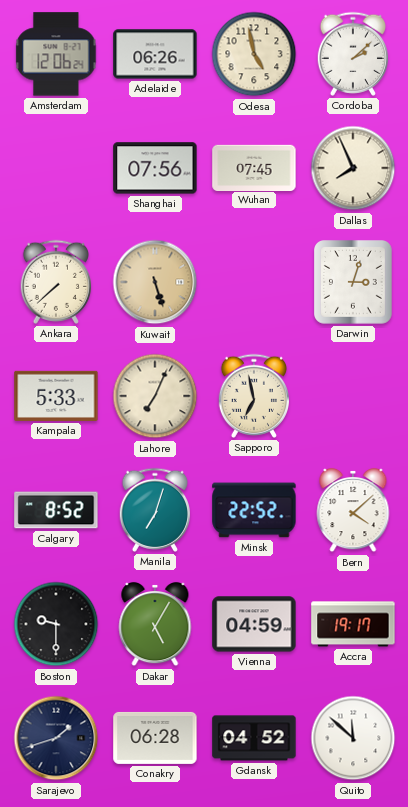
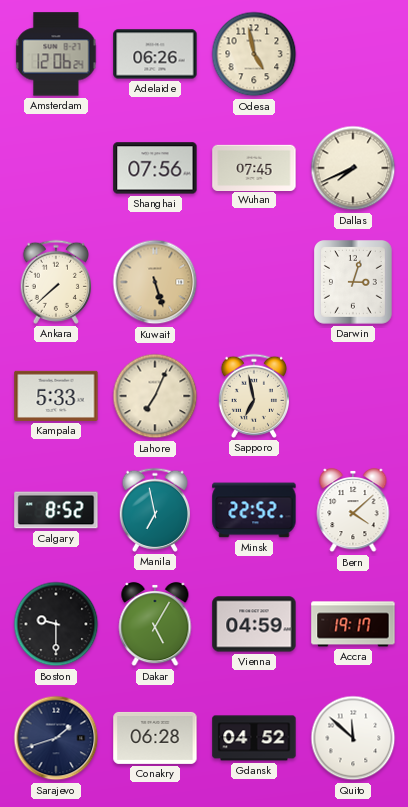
Cordoba: 2:08 -> none
Dallas: 7:56 -> 7:41
Manila: 7:03 -> 6:58
